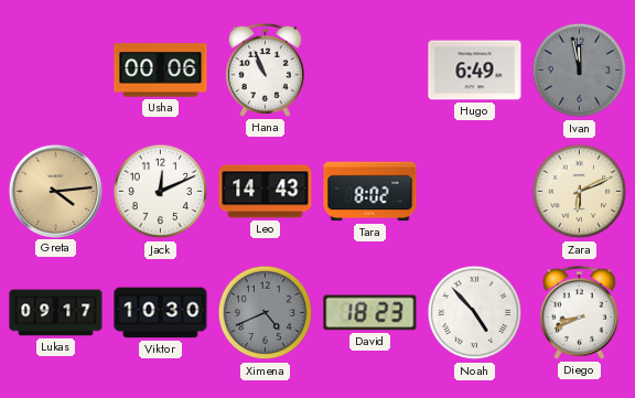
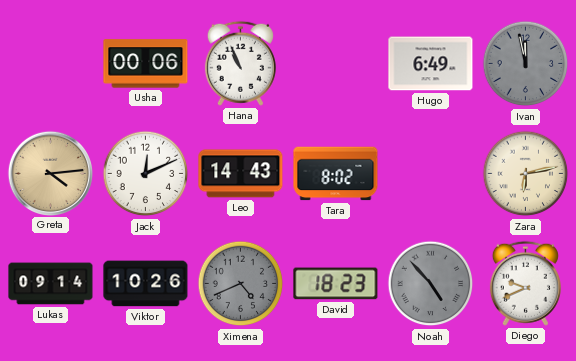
Zara: 6:11 -> 6:13
Lukas: 09:17 -> 09:14
Viktor: 10:30 -> 10:26
Noah dial: white -> grey
Diego: 8:41 -> 9:41
